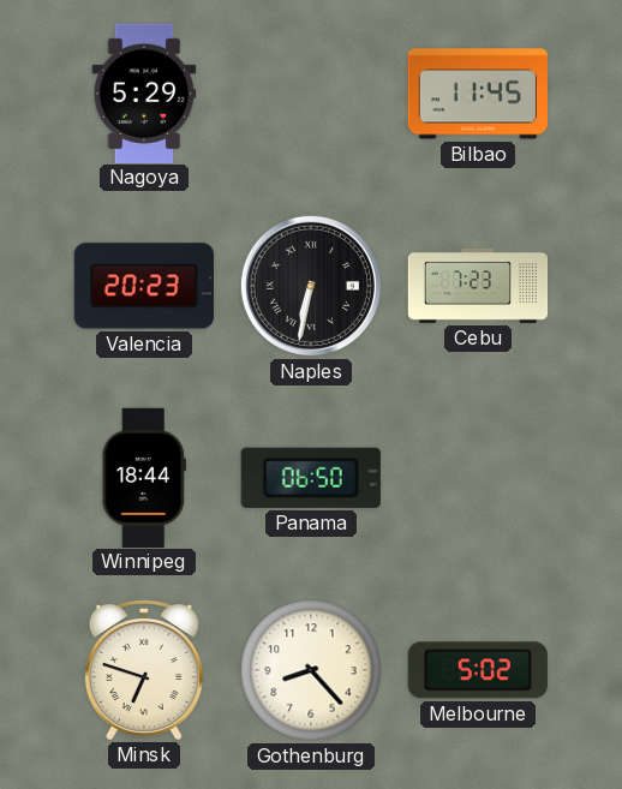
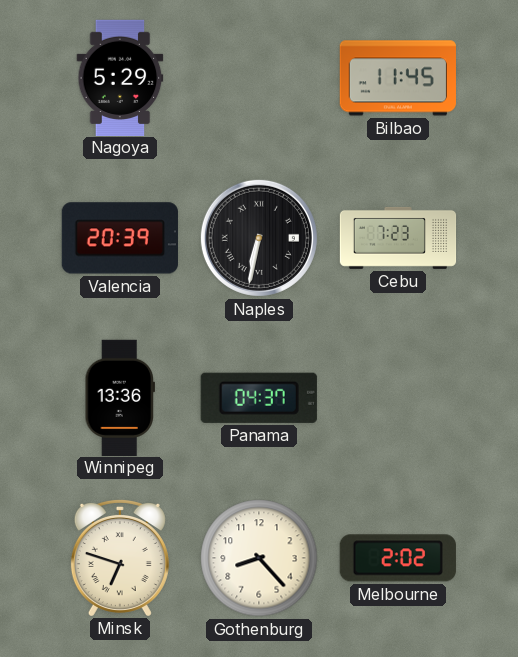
Valencia: 20:23 -> 20:39
Winnipeg: 18:44 -> 13:36
Panama: 06:50 -> 04:37
Melbourne: 5:02 -> 2:02
